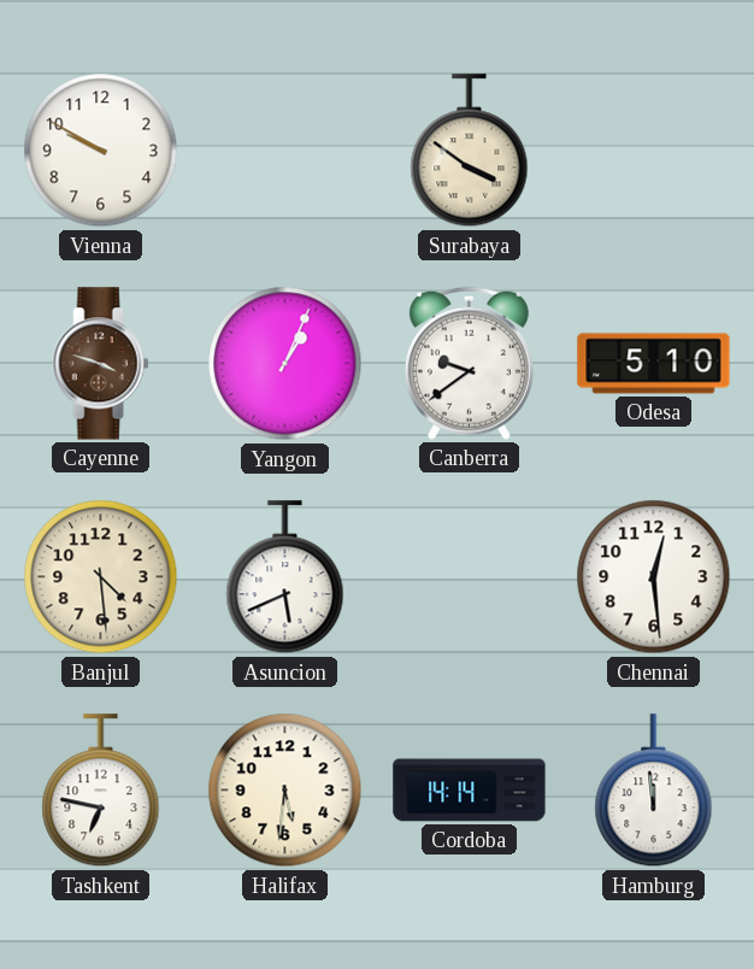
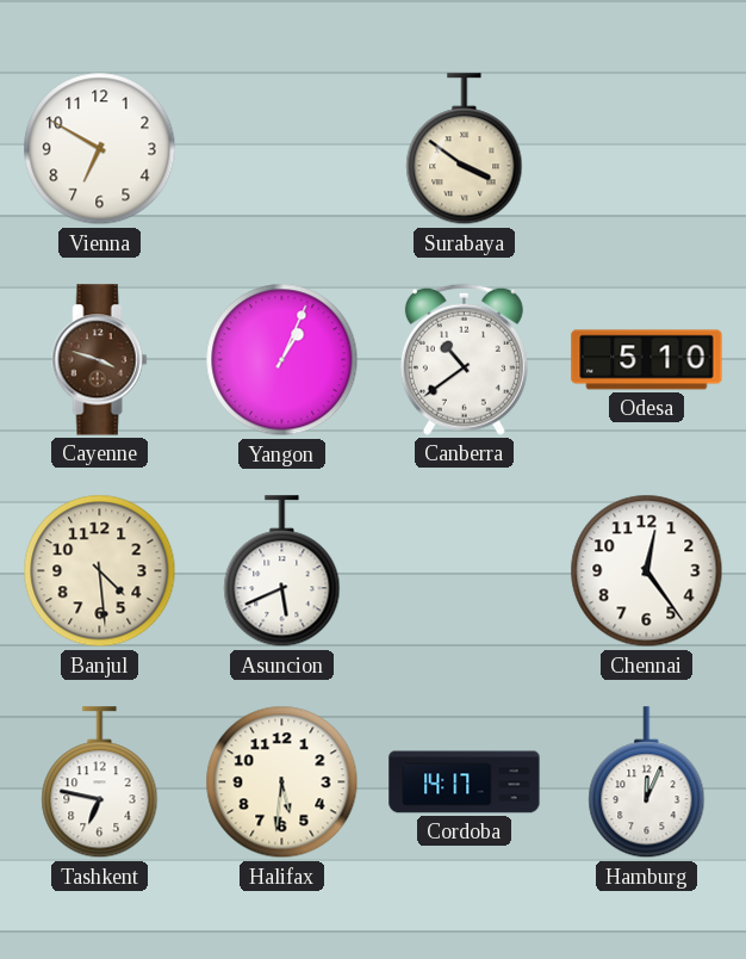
Vienna: 9:50 -> 6:50
Canberra: 9:39 -> 10:39
Chennai: 12:29 -> 12:24
Cordoba: 14:14 -> 14:17
Hamburg: 11:59 -> 12:04
